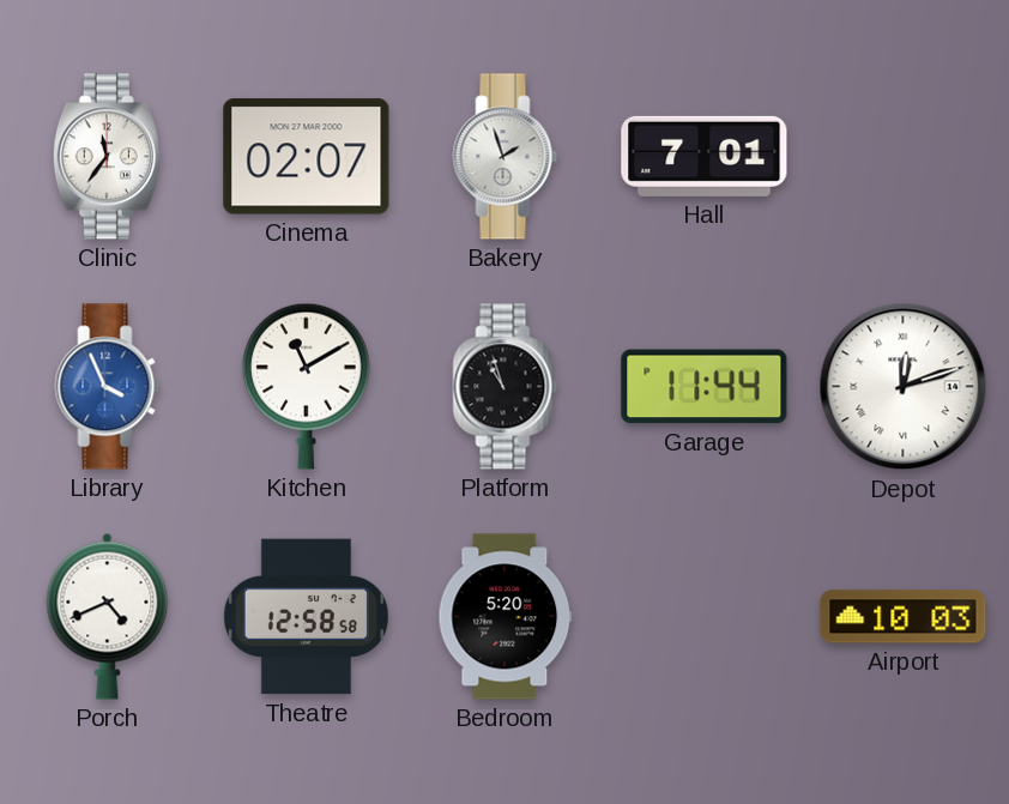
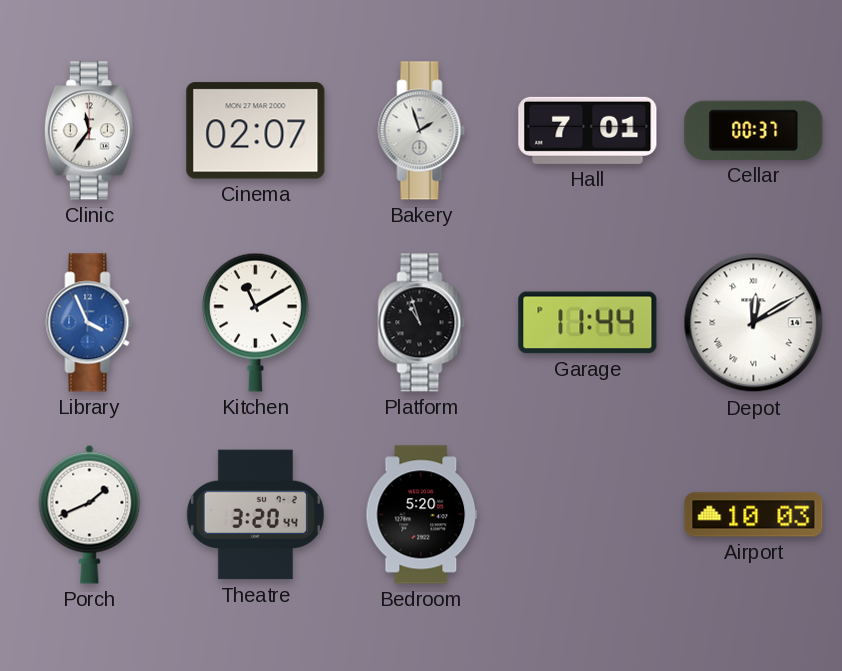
Cellar: none -> 00:37
Depot: 12:12 -> 12:10
Porch: 4:41 -> 1:41
Theatre: 12:58 -> 3:20
